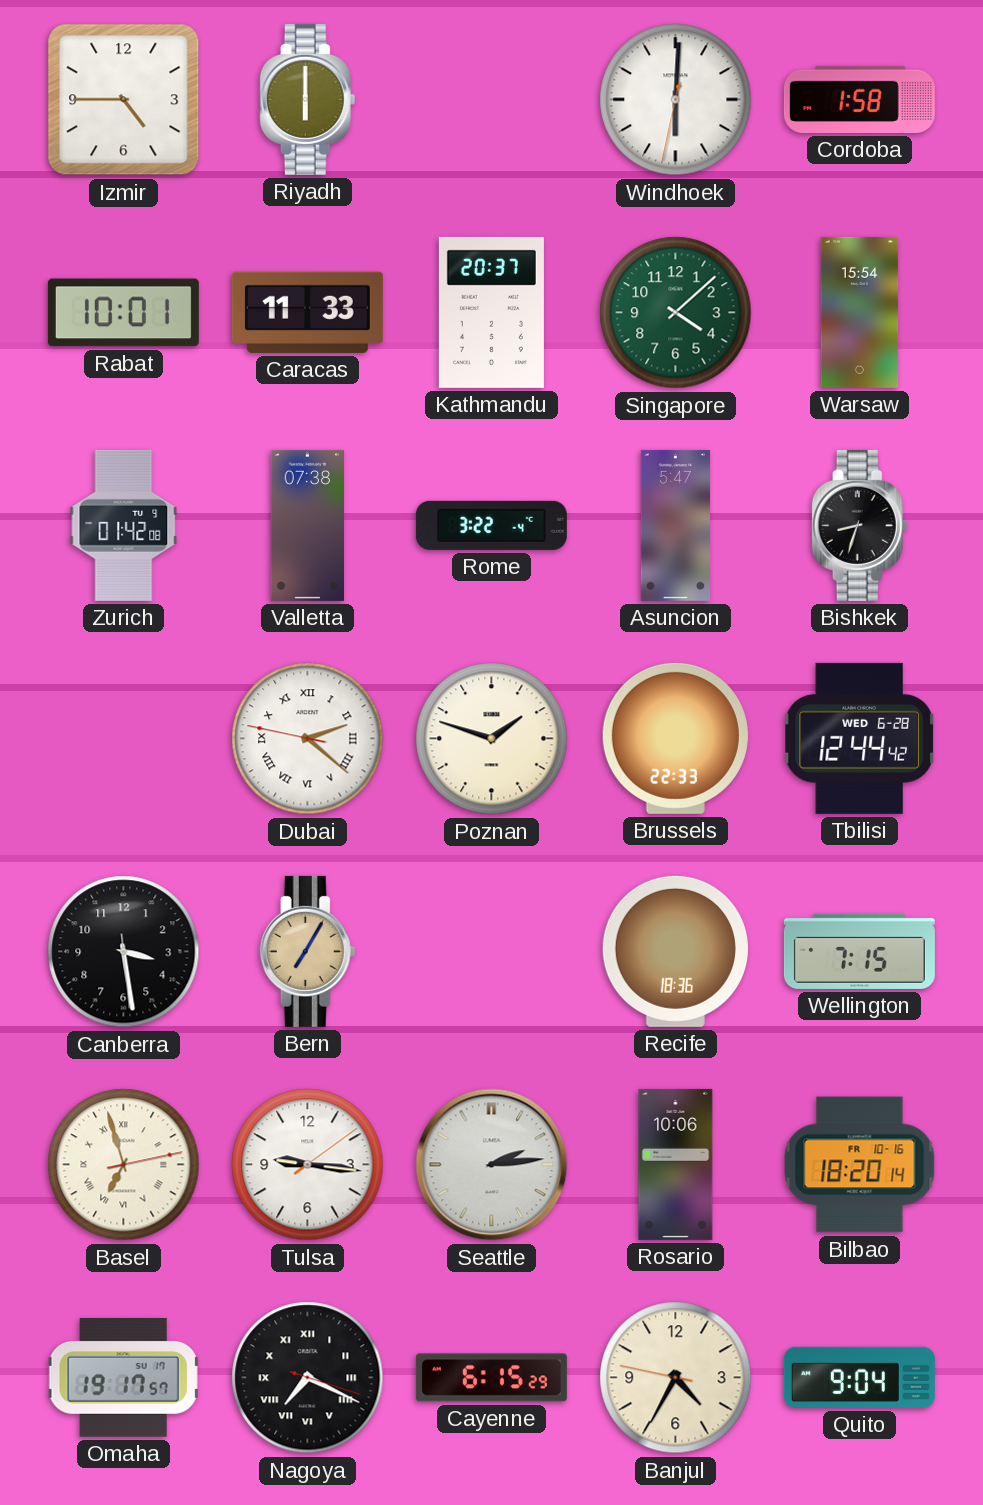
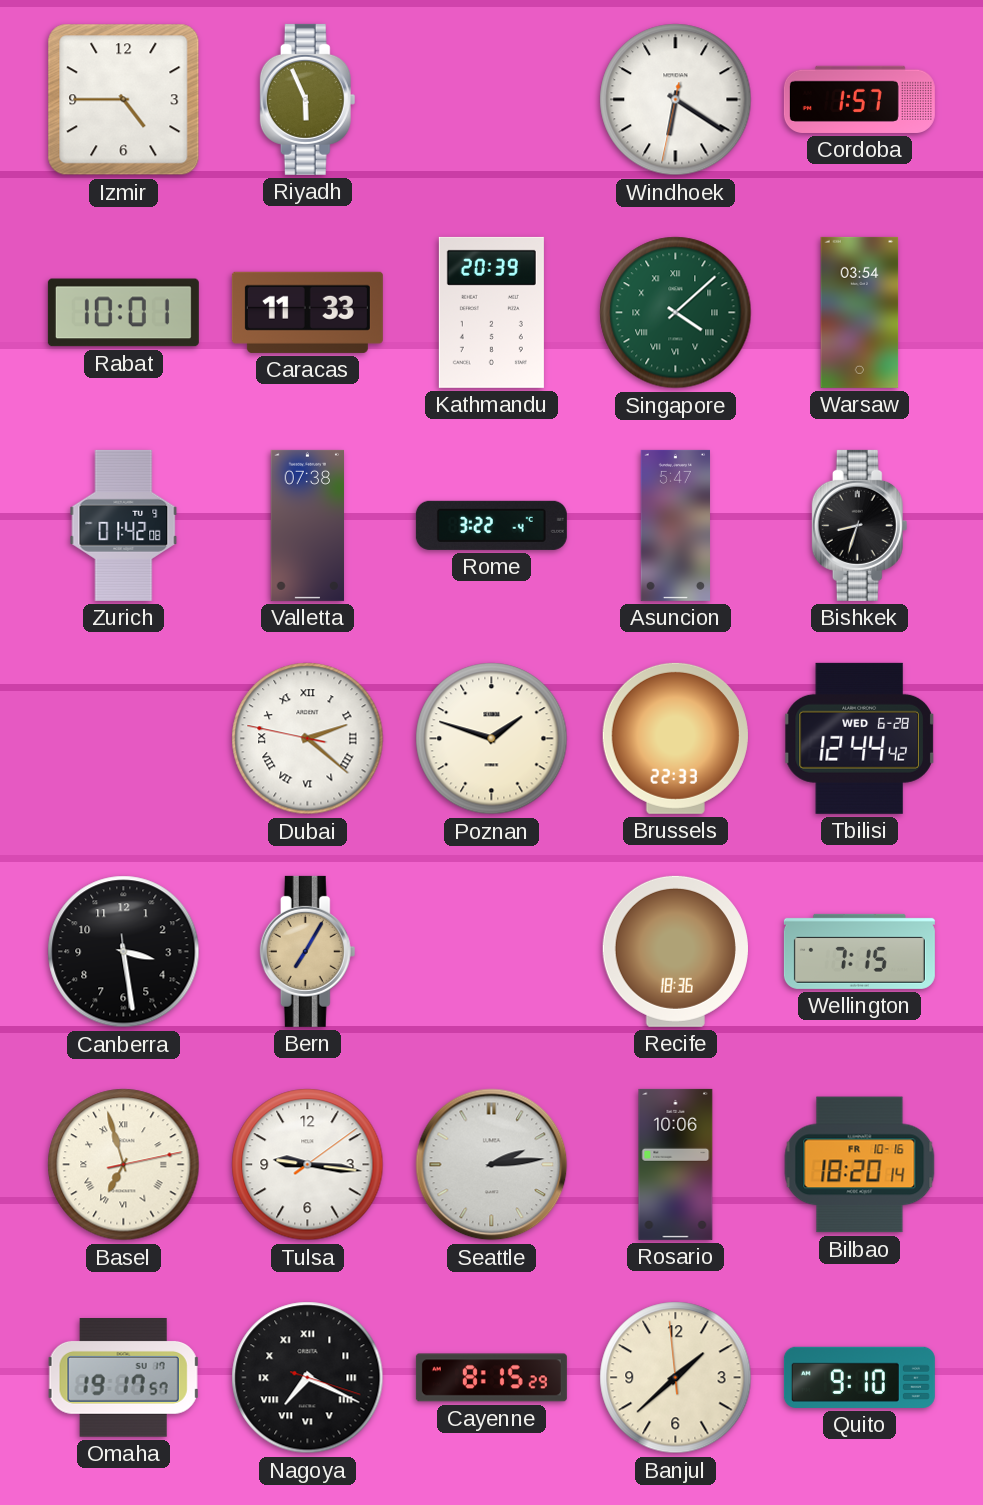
Riyadh: 6:00 -> 5:56
Windhoek: 6:00 -> 6:20
Cordoba: 1:58 -> 1:57
Kathmandu: 20:37 -> 20:39
Singapore numerals: Arabic -> Roman
Warsaw: 15:54 -> 03:54
Cayenne: 6:15 -> 8:15
Banjul: 4:34 -> 1:37
Quito: 9:04 -> 9:10
